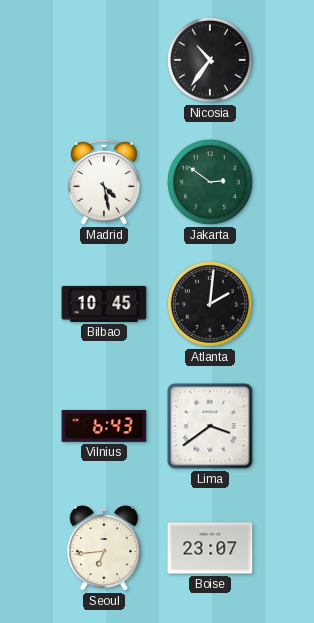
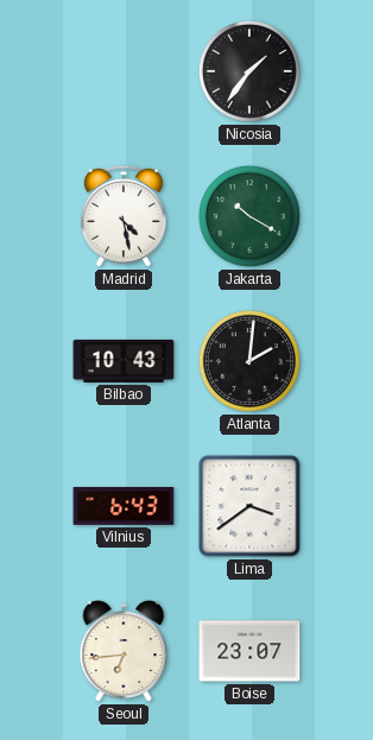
Nicosia: 10:36 -> 1:36
Jakarta: 2:51 -> 10:20
Bilbao: 10:45 -> 10:43
